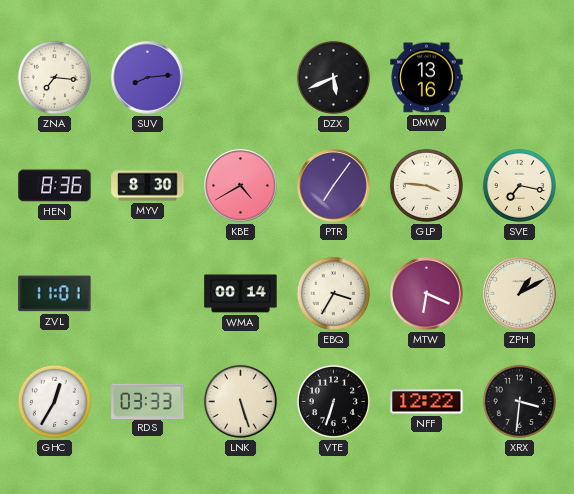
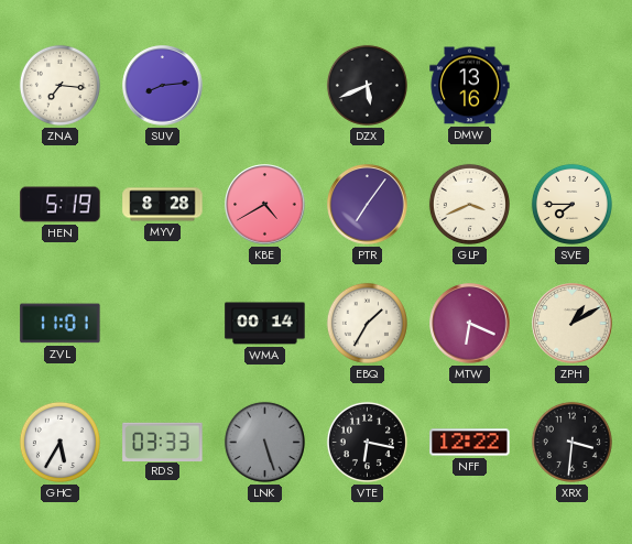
HEN: 8:36 -> 5:19
MYV: 8:30 -> 8:28
GLP: 3:46 -> 3:41
SVE: 7:17 -> 7:45
EBQ: 3:35 -> 1:35
GHC: 12:35 -> 5:35
LNK dial: cream -> grey
VTE: 6:33 -> 6:17
